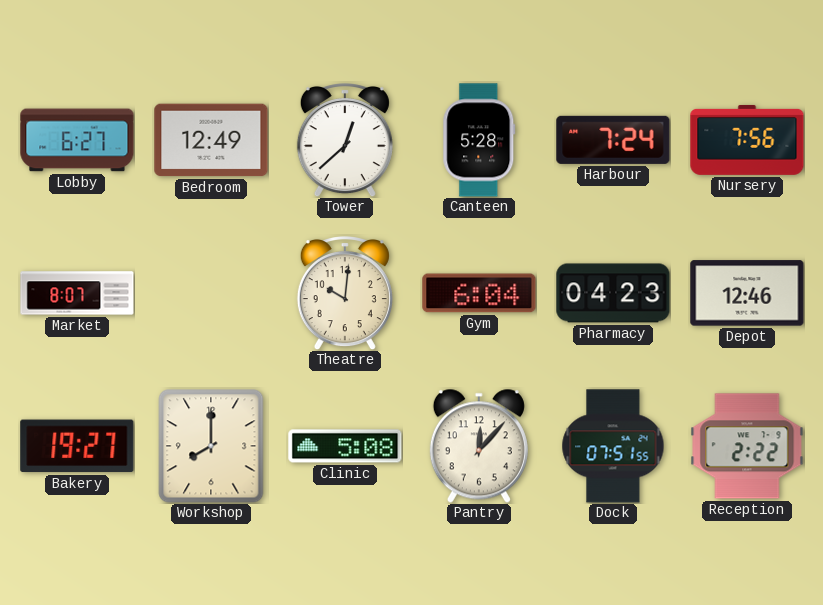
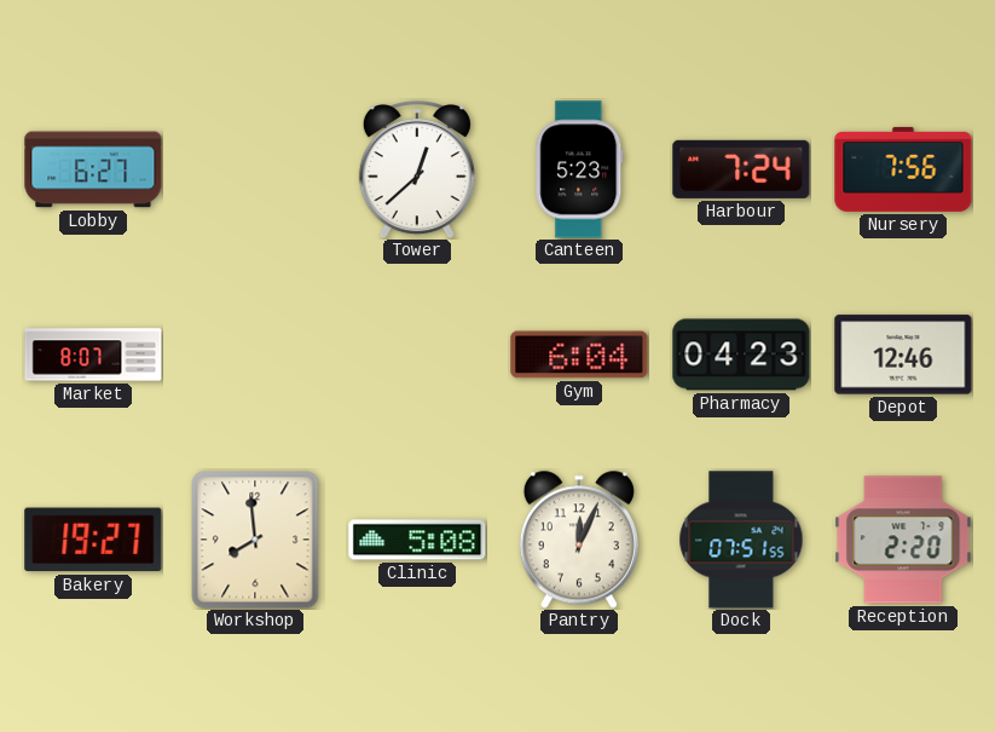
Bedroom: 12:49 -> none
Canteen: 5:28 -> 5:23
Theatre: 10:01 -> none
Workshop: 8:00 -> 7:59
Pantry: 12:07 -> 12:04
Reception: 2:22 -> 2:20
